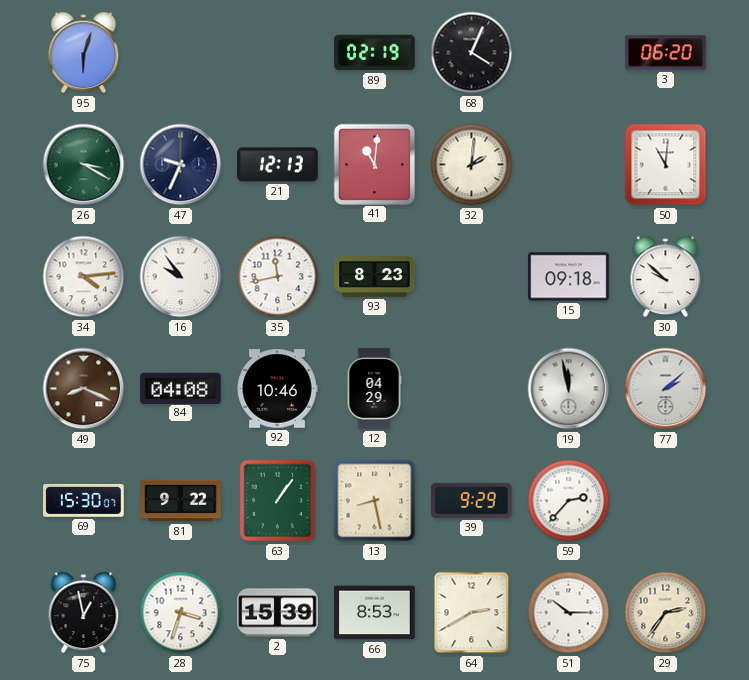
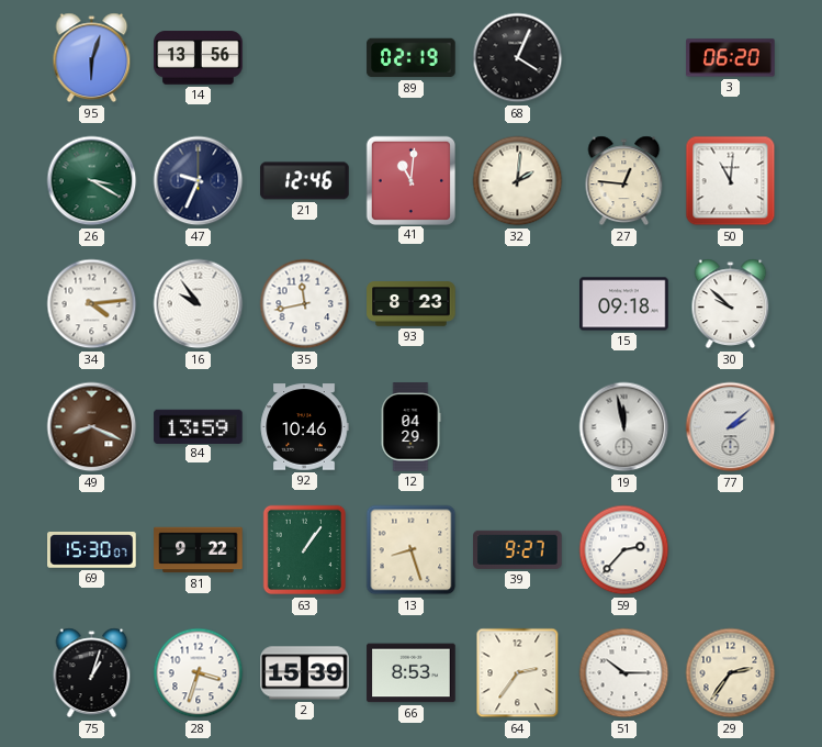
14: none -> 13:56
21: 12:13 -> 12:46
27: none -> 12:46
84: 04:08 -> 13:59
13: 8:28 -> 8:27
39: 9:29 -> 9:27
75: 12:58 -> 1:03
64: 2:40 -> 2:36
